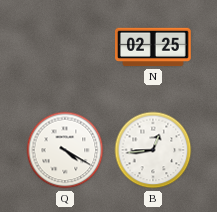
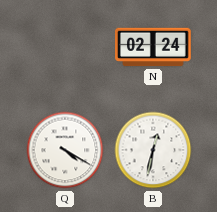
N: 02:25 -> 02:24
B: 12:44 -> 12:32
